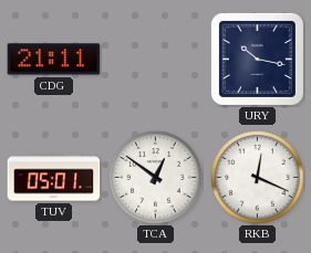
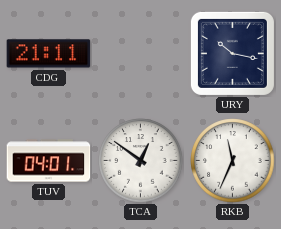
TUV: 05:01 -> 04:01
RKB: 12:19 -> 11:34
